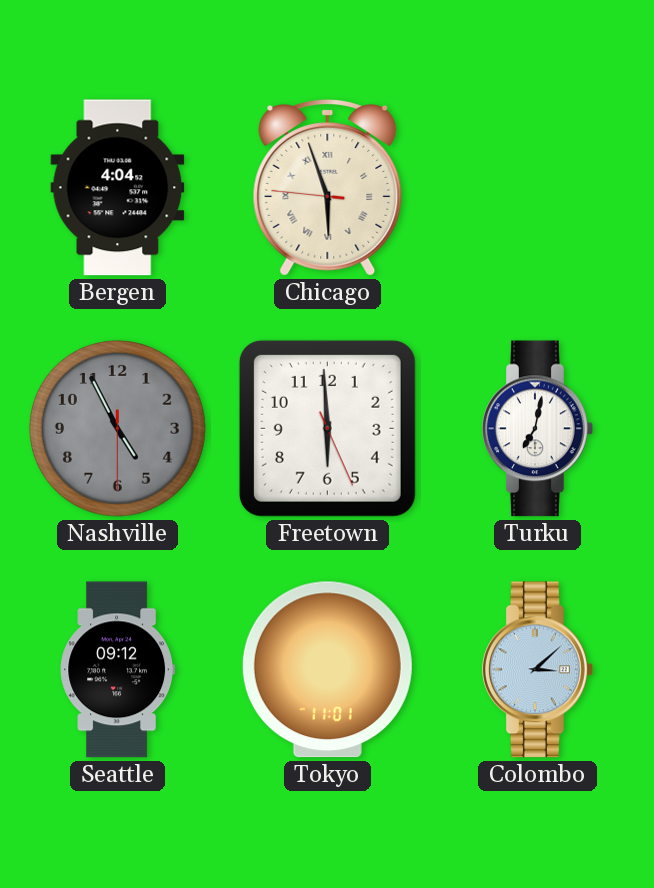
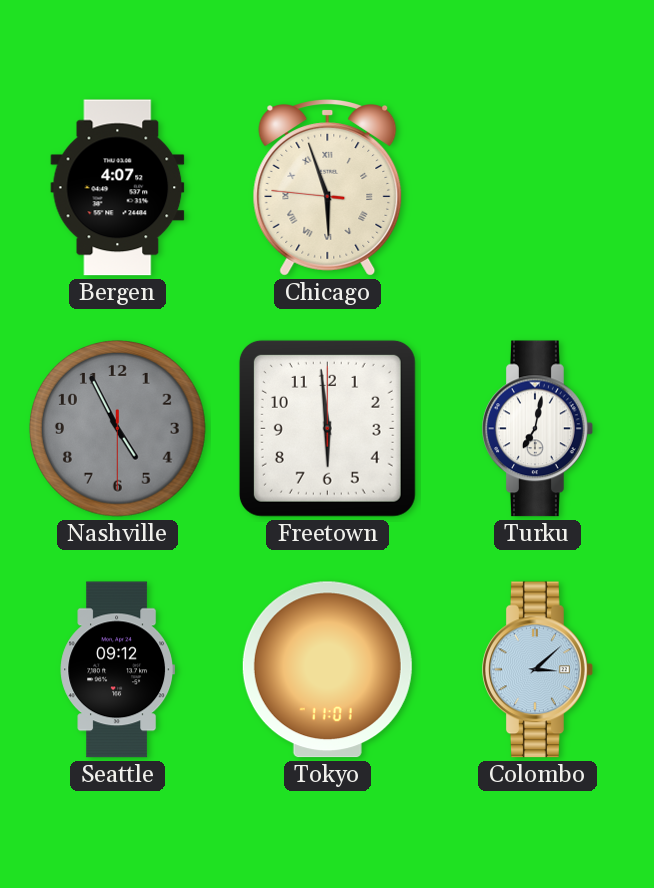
Bergen: 4:04 -> 4:07
Freetown: 5:59:26 -> 5:59:00
